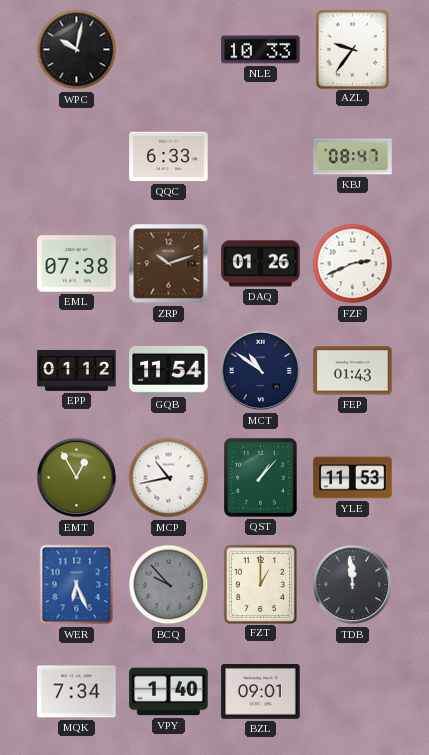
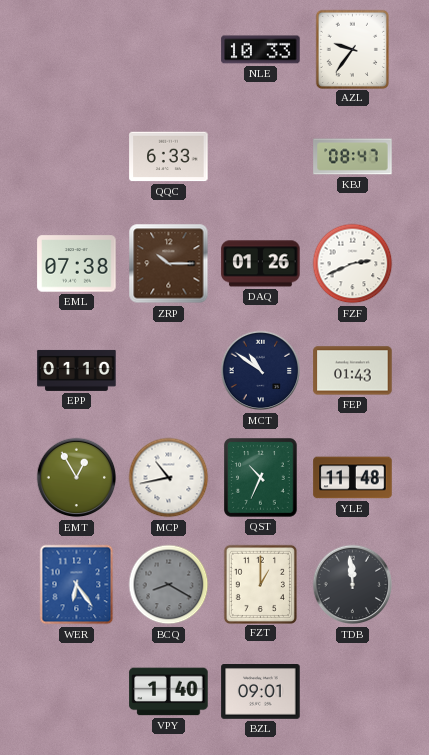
WPC: 10:02 -> none
ZRP: 10:12 -> 10:15
EPP: 01:12 -> 01:10
GQB: 11:54 -> none
QST: 1:07 -> 10:34
YLE: 11:53 -> 11:48
WER: 6:26 -> 6:24
BCQ: 9:53 -> 8:20
MQK: 7:34 -> none
